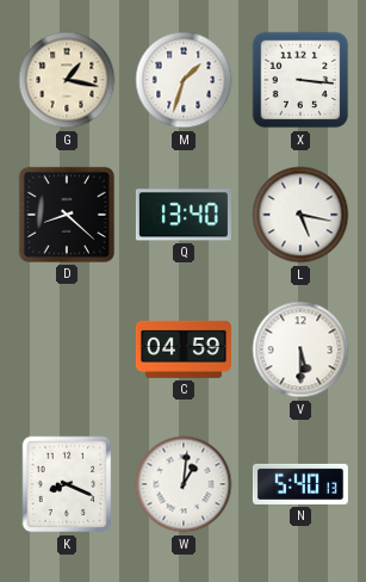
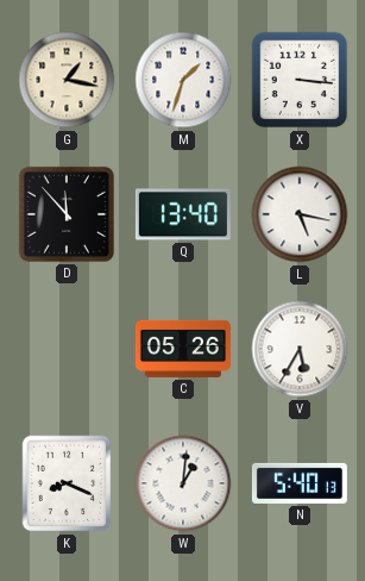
D: 8:22 -> 11:53
C: 04:59 -> 05:26
V: 5:30 -> 5:35
